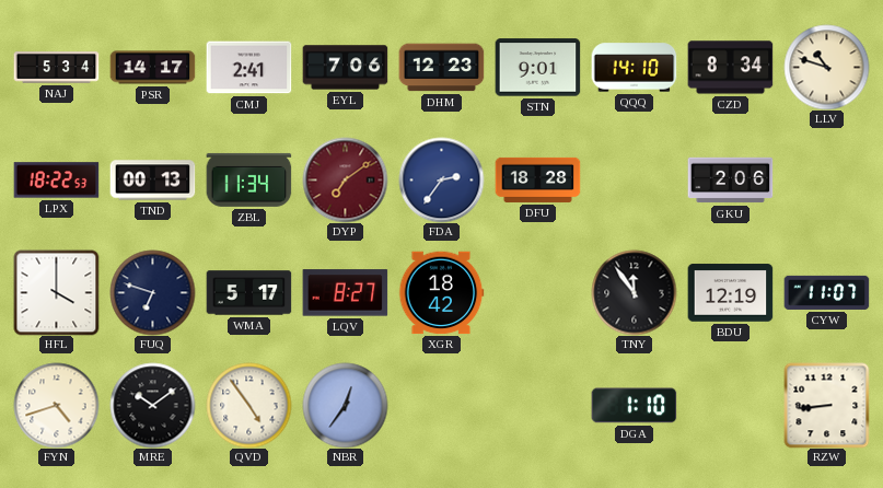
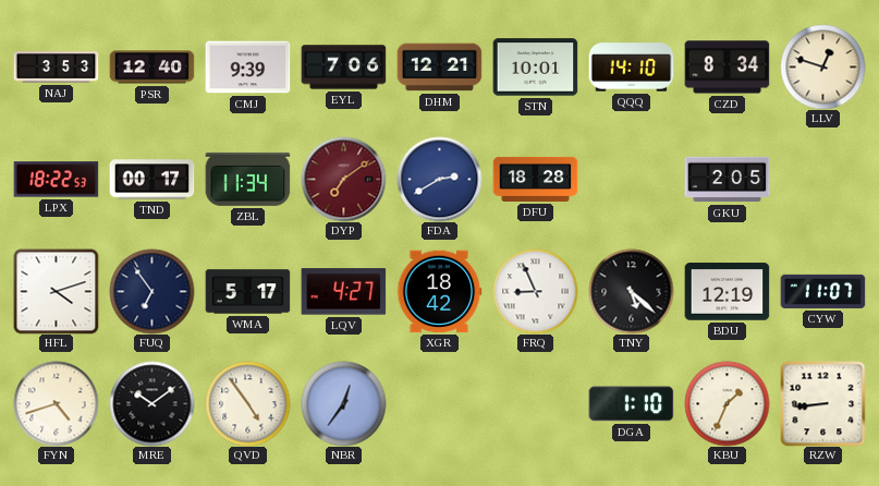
NAJ: 5:34 -> 3:53
PSR: 14:17 -> 12:40
CMJ: 2:41 -> 9:39
DHM: 12:23 -> 12:21
STN: 9:01 -> 10:01
LLV: 10:48 -> 12:48
TND: 00:13 -> 00:17
FDA: 2:36 -> 2:40
GKU: 2:06 -> 2:05
HFL: 4:00 -> 4:12
FUQ: 6:48 -> 6:54
LQV: 8:27 -> 4:27
FRQ: none -> 8:56
TNY: 11:54 -> 5:22
KBU: none -> 1:34
